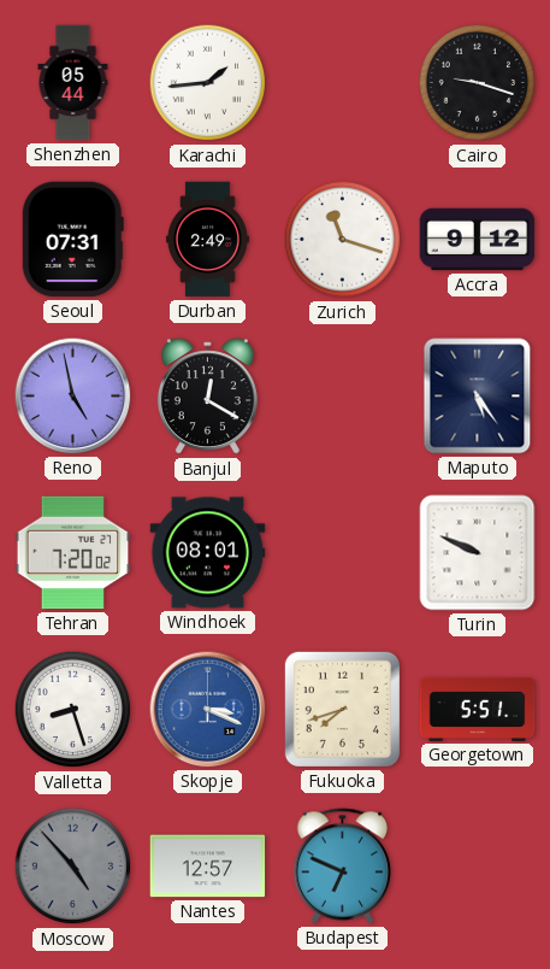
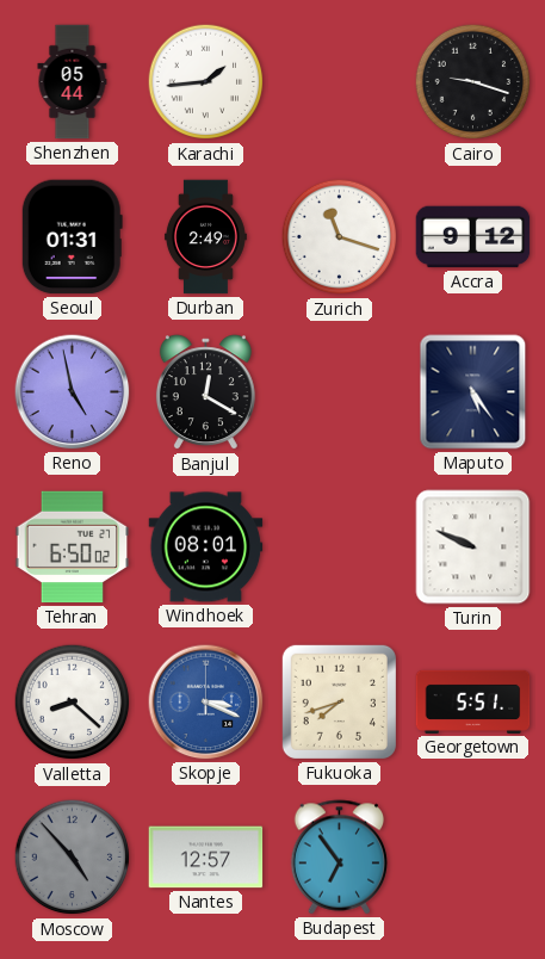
Seoul: 07:31 -> 01:31
Tehran: 7:20 -> 6:50
Valletta: 8:27 -> 8:22
Budapest: 6:49 -> 6:54
